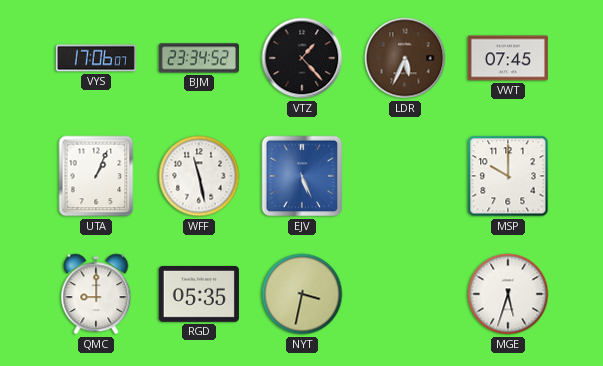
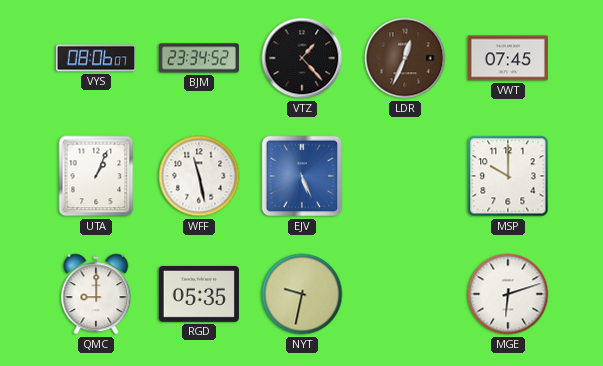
VYS: 17:06 -> 08:06
LDR: 5:34 -> 12:34
NYT: 3:32 -> 9:32
MGE: 5:33 -> 6:12
